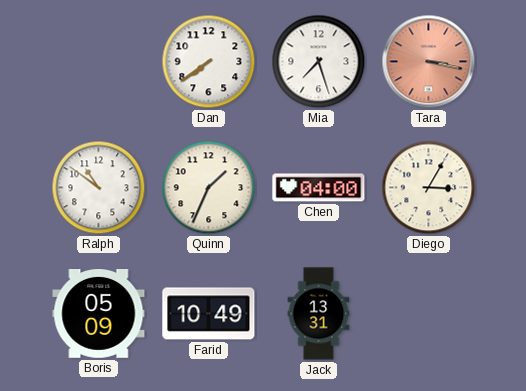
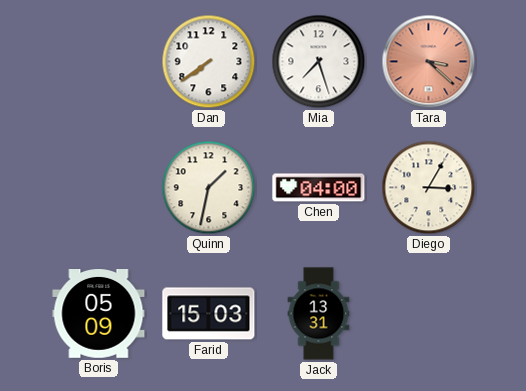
Tara: 3:17 -> 3:22
Ralph: 10:51 -> none
Quinn: 1:34 -> 1:32
Farid: 10:49 -> 15:03
